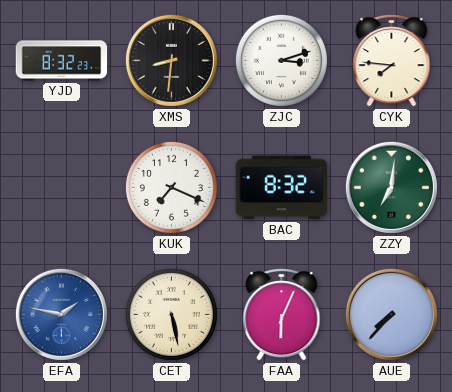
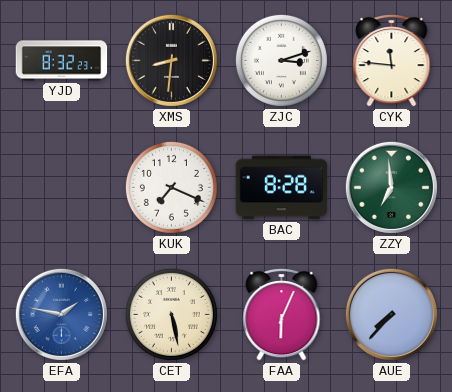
CYK: 7:46 -> 11:46
BAC: 8:32 -> 8:28
ZZY: 7:01 -> 6:59
